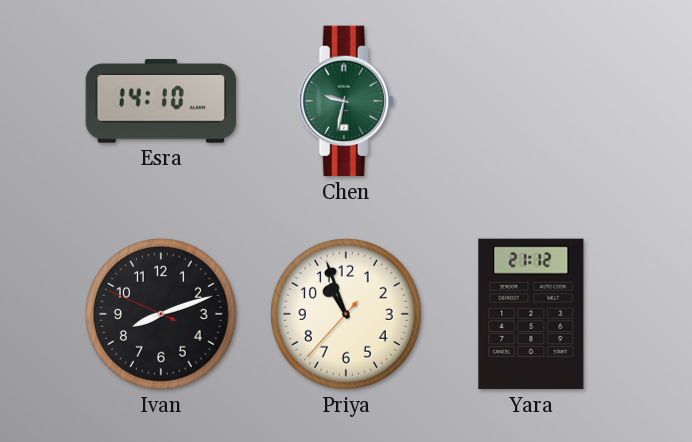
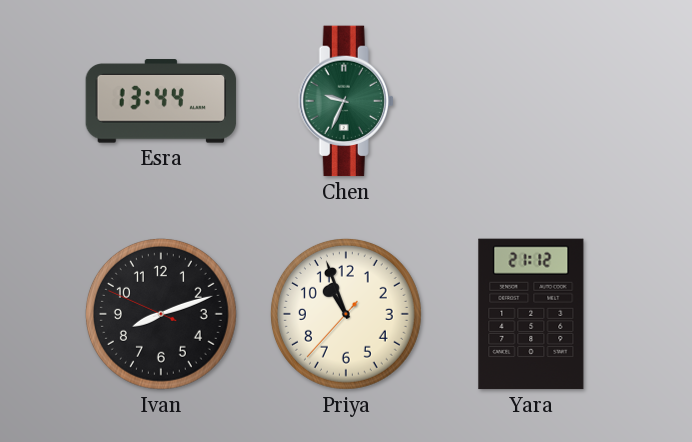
Esra: 14:10 -> 13:44
Chen: 9:32 -> 9:34
